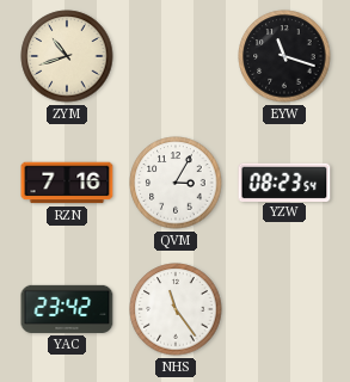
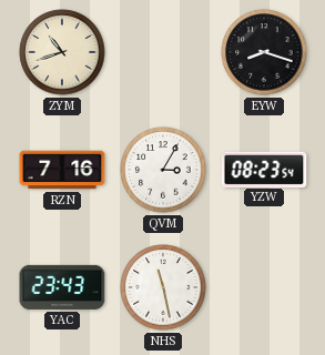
EYW: 11:18 -> 8:18
YAC: 23:42 -> 23:43
NHS: 11:24 -> 11:28
